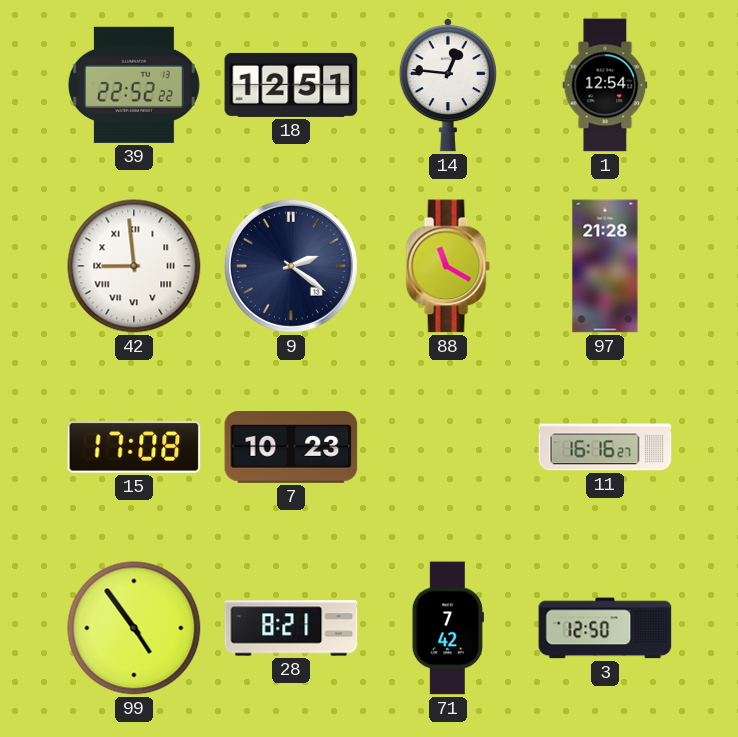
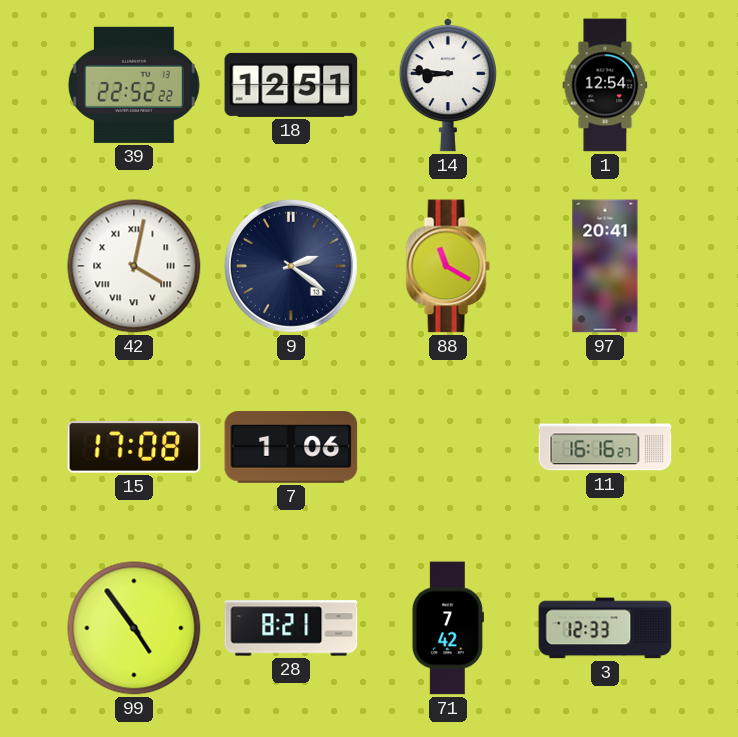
14: 12:46 -> 8:46
42: 8:59 -> 4:02
97: 21:28 -> 20:41
7: 10:23 -> 1:06
3: 12:50 -> 12:33
